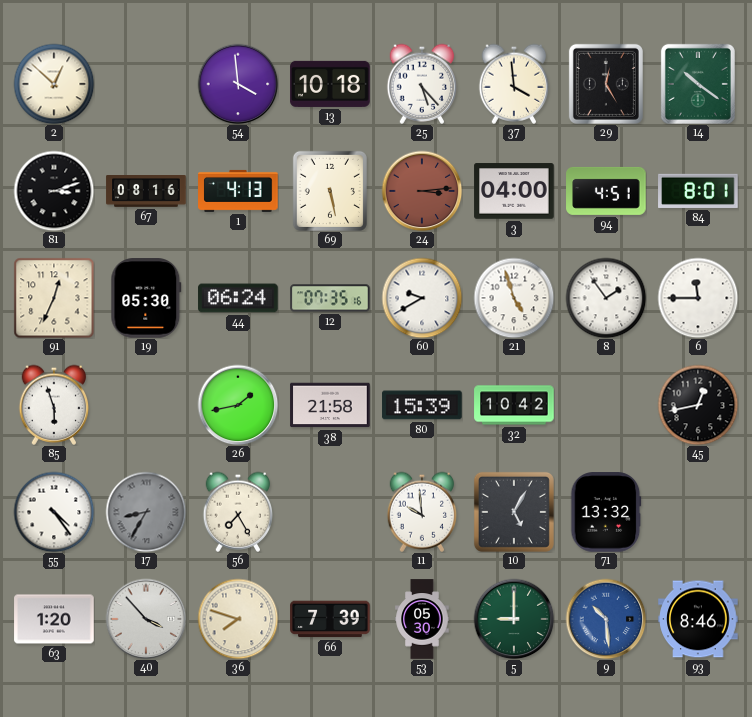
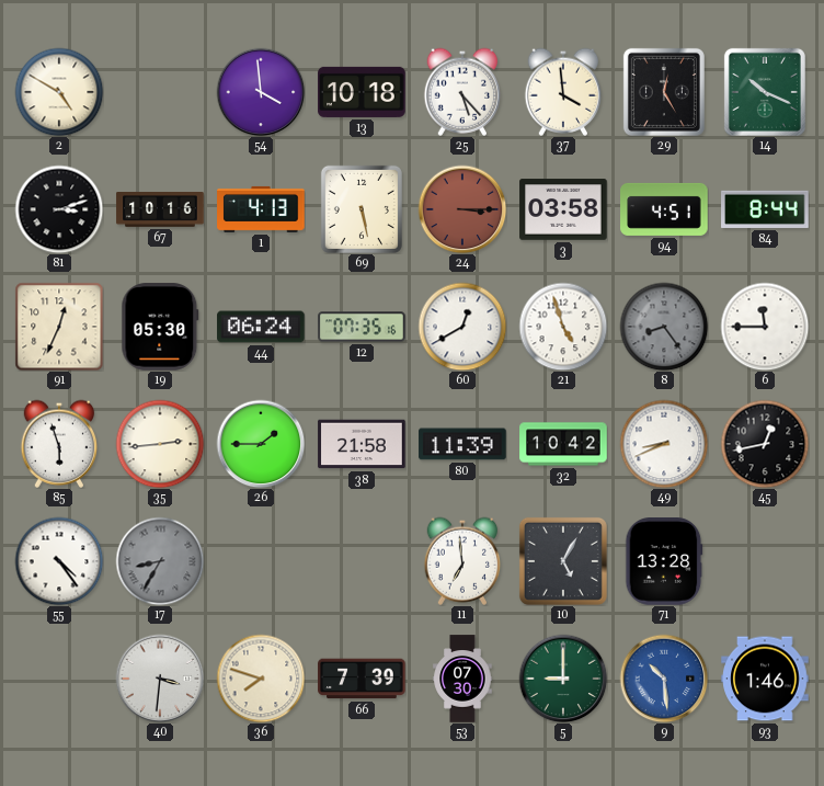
2: 12:52 -> 4:50
14: 10:21 -> 10:19
67: 08:16 -> 10:16
24: 3:14 -> 3:15
3: 04:00 -> 03:58
84: 8:01 -> 8:44
60: 9:40 -> 12:40
8: 1:54 -> 8:24
8 dial: white -> grey
35: none -> 2:44
26: 1:43 -> 1:45
80: 15:39 -> 11:39
49: none -> 8:41
56: 7:25 -> none
11: 9:59 -> 6:59
71: 13:32 -> 13:28
63: 1:20 -> none
40: 3:53 -> 3:31
53: 05:30 -> 07:30
93: 8:46 -> 1:46
